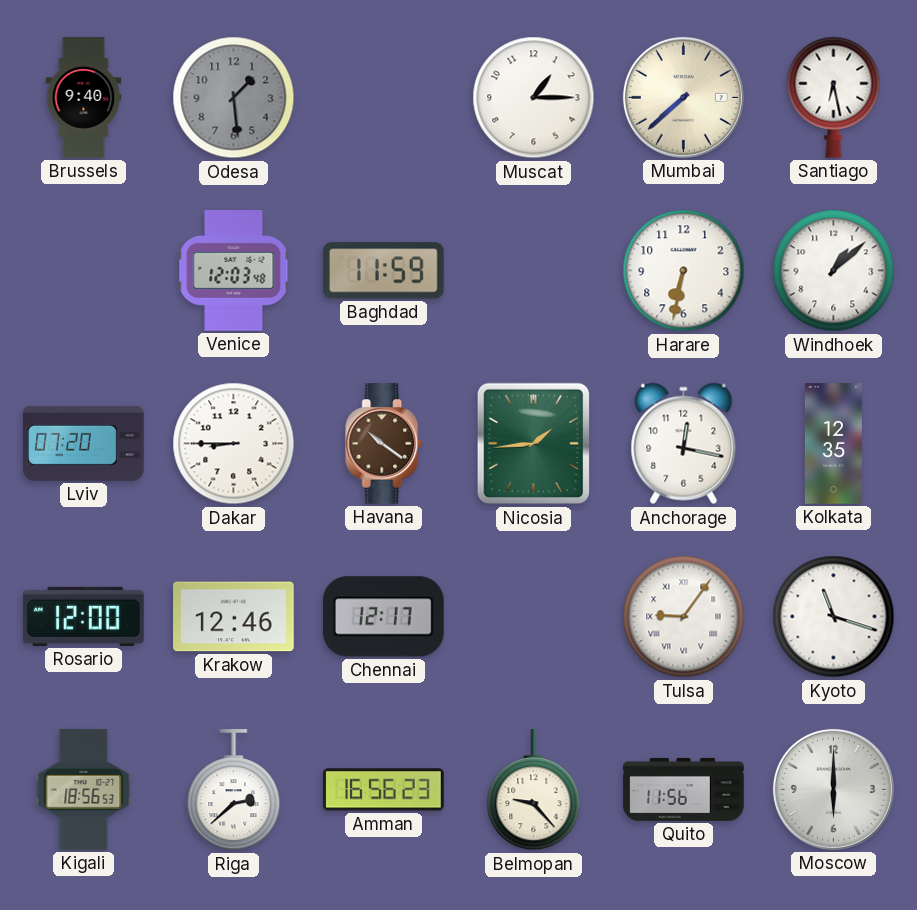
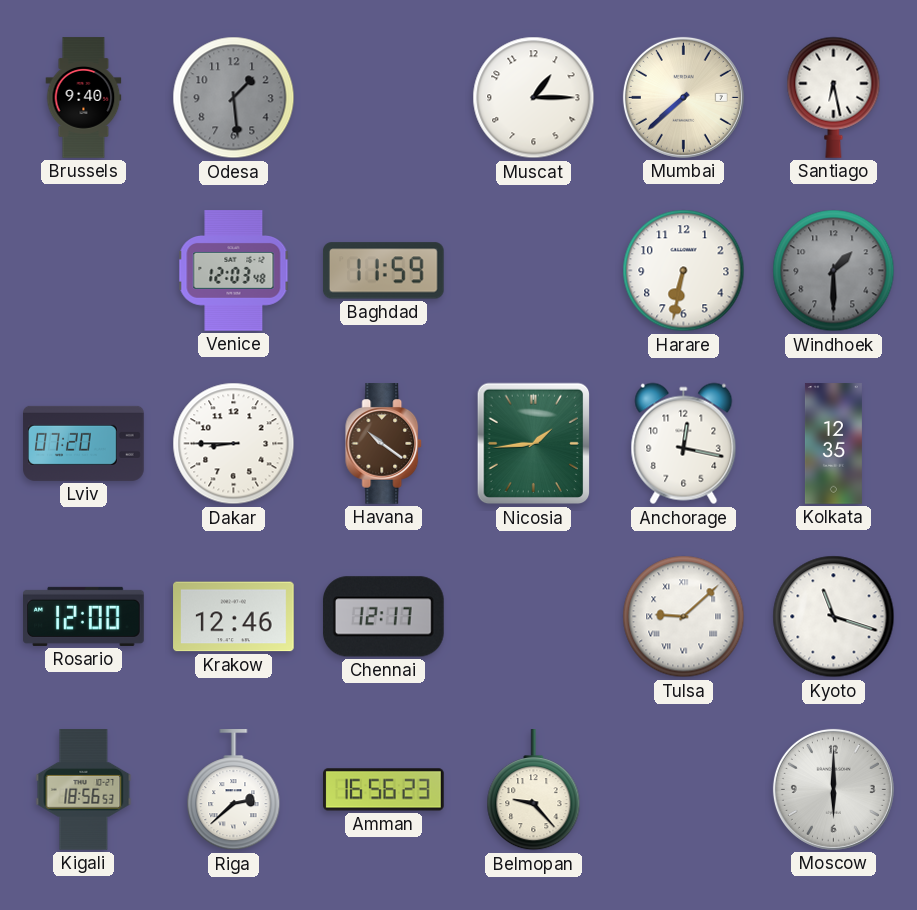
Windhoek: 1:08 -> 1:30
Windhoek dial: white -> grey
Tulsa: 9:06 -> 9:08
Quito: 11:56 -> none
